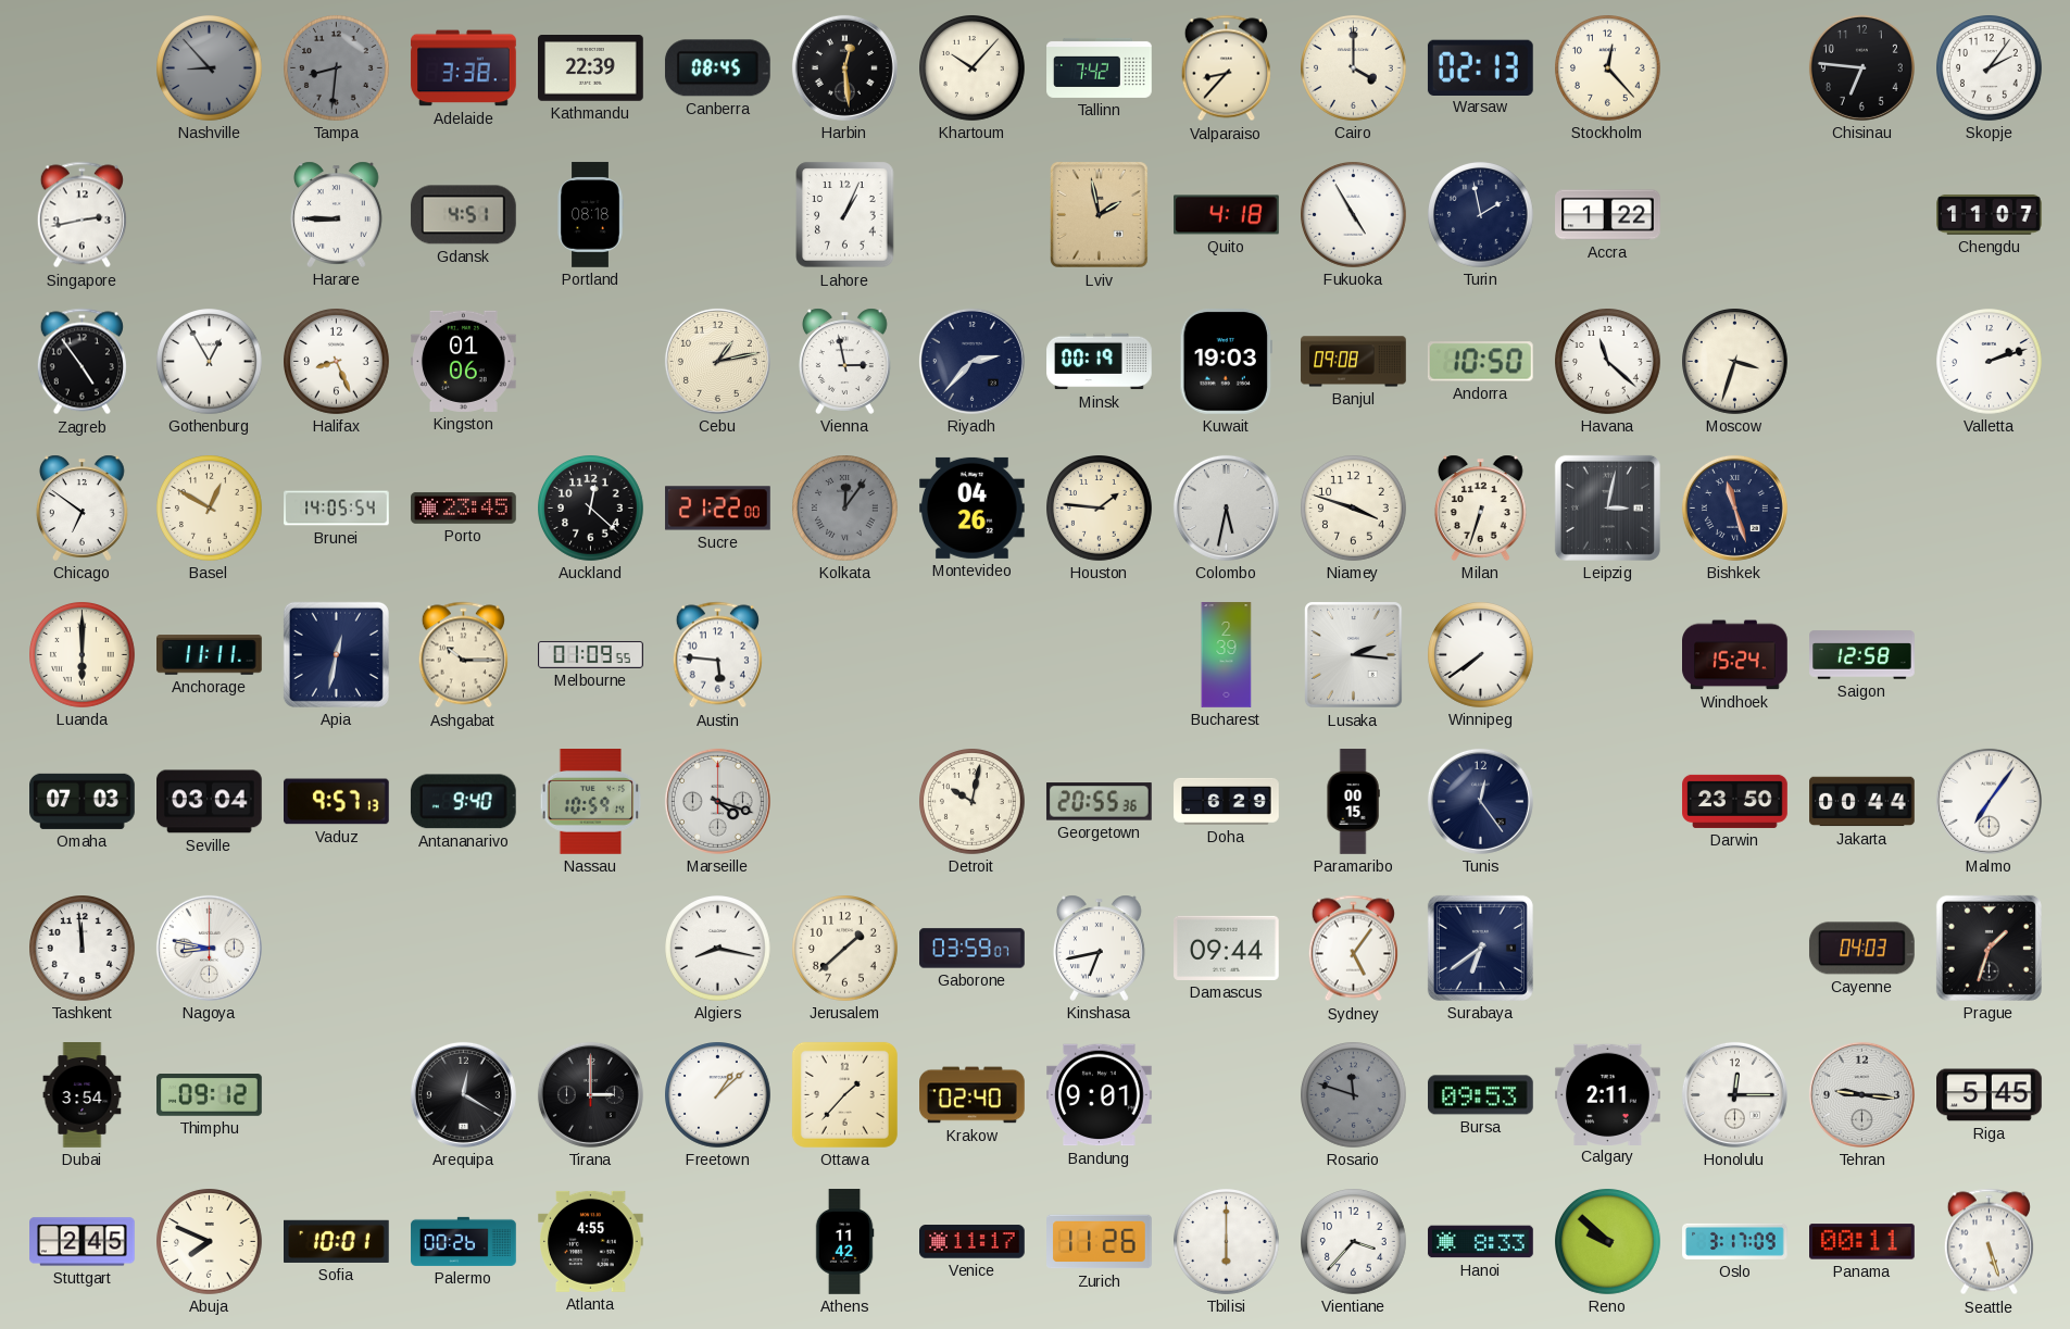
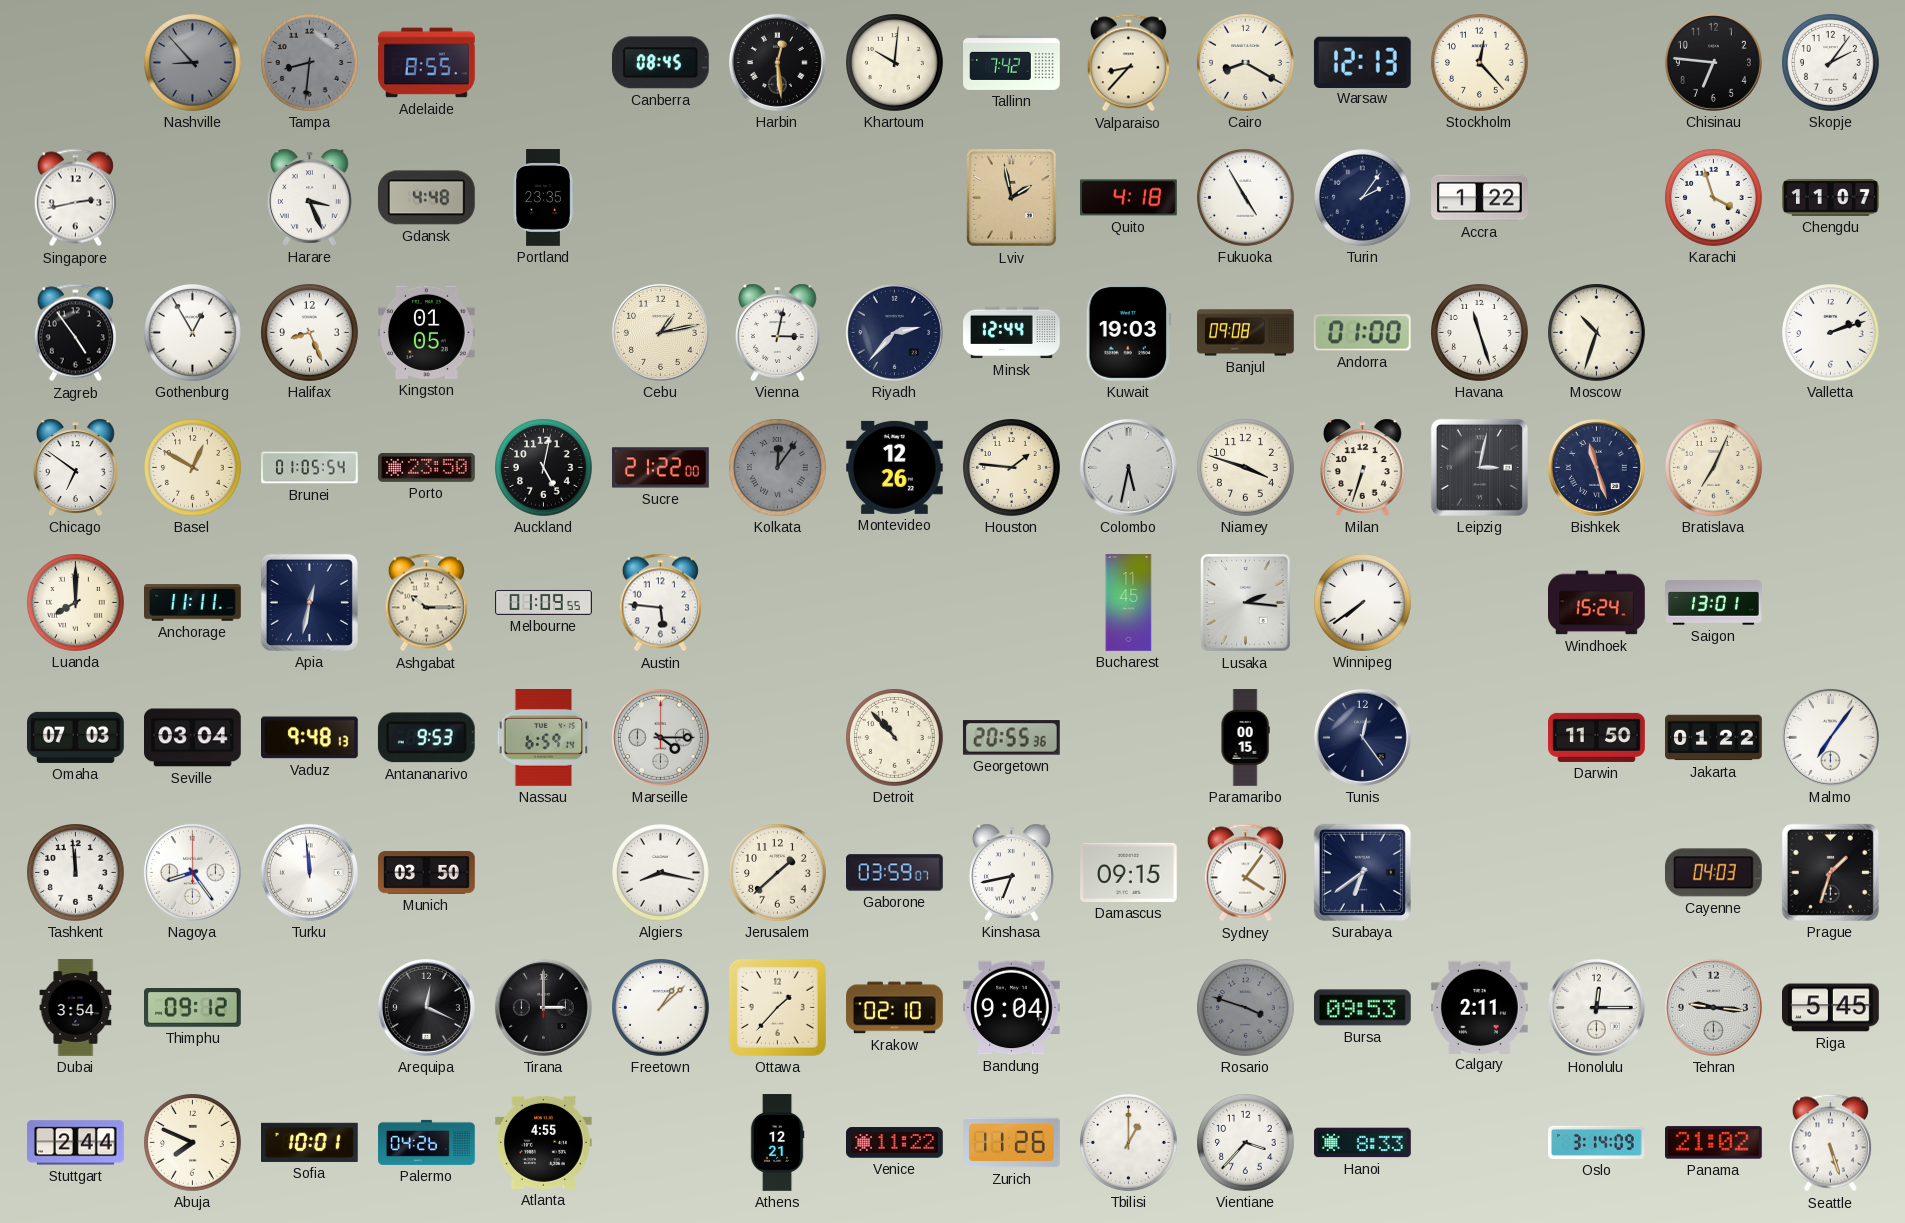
Adelaide: 3:38 -> 8:55
Kathmandu: 22:39 -> none
Khartoum: 10:07 -> 10:01
Cairo: 4:00 -> 8:20
Warsaw: 02:13 -> 12:13
Harare: 8:45 -> 3:26
Gdansk: 4:51 -> 4:48
Portland: 08:18 -> 23:35
Lahore: 1:04 -> none
Turin: 1:58 -> 2:06
Karachi: none -> 3:57
Kingston: 01:06 -> 01:05
Vienna: 2:58 -> 3:02
Minsk: 00:19 -> 12:44
Andorra: 10:50 -> 01:00
Havana: 11:22 -> 11:27
Moscow: 3:33 -> 10:33
Brunei: 14:05 -> 01:05
Porto: 23:45 -> 23:50
Auckland: 12:22 -> 5:02
Montevideo: 04:26 -> 12:26
Bratislava: none -> 7:04
Luanda: 6:00 -> 8:00
Bucharest: 2:39 -> 11:45
Saigon: 12:58 -> 13:01
Vaduz: 9:57 -> 9:48
Antananarivo: 9:40 -> 9:53
Nassau: 10:59 -> 6:59
Marseille: 4:18 -> 4:15
Detroit: 10:02 -> 10:53
Doha: 6:29 -> none
Darwin: 23:50 -> 11:50
Jakarta: 00:44 -> 01:22
Nagoya: 8:47 -> 8:24
Turku: none -> 11:59
Munich: none -> 03:50
Damascus: 09:44 -> 09:15
Sydney: 5:06 -> 4:06
Arequipa: 12:20 -> 12:19
Krakow: 02:40 -> 02:10
Bandung: 9:01 -> 9:04
Rosario: 11:48 -> 3:48
Stuttgart: 2:45 -> 2:44
Palermo: 00:26 -> 04:26
Athens: 11:42 -> 12:21
Venice: 11:17 -> 11:22
Tbilisi: 6:00 -> 1:00
Reno: 9:52 -> none
Oslo: 3:17 -> 3:14
Panama: 00:11 -> 21:02
